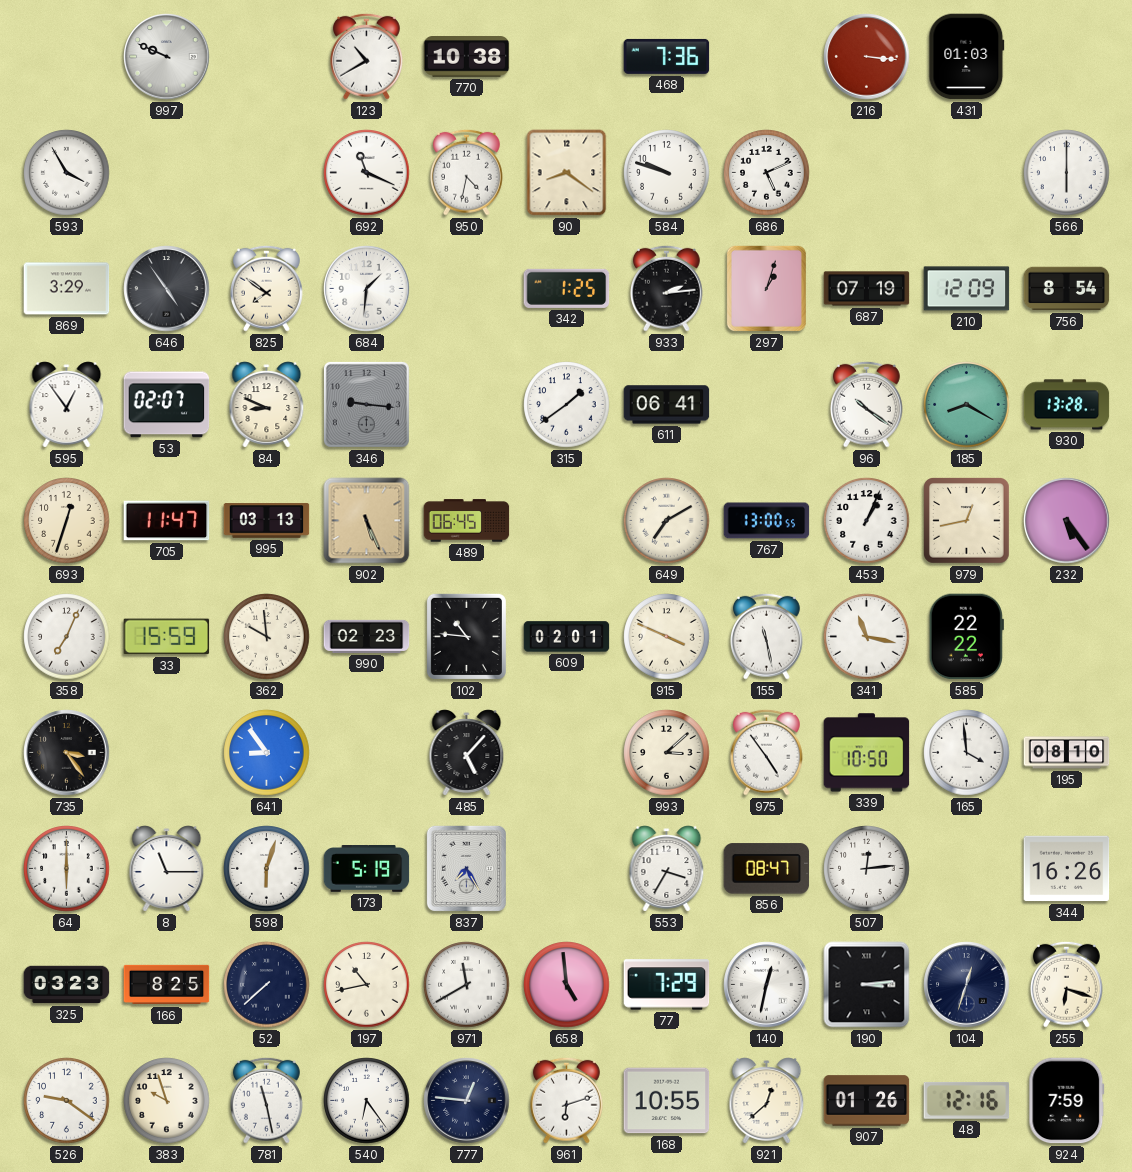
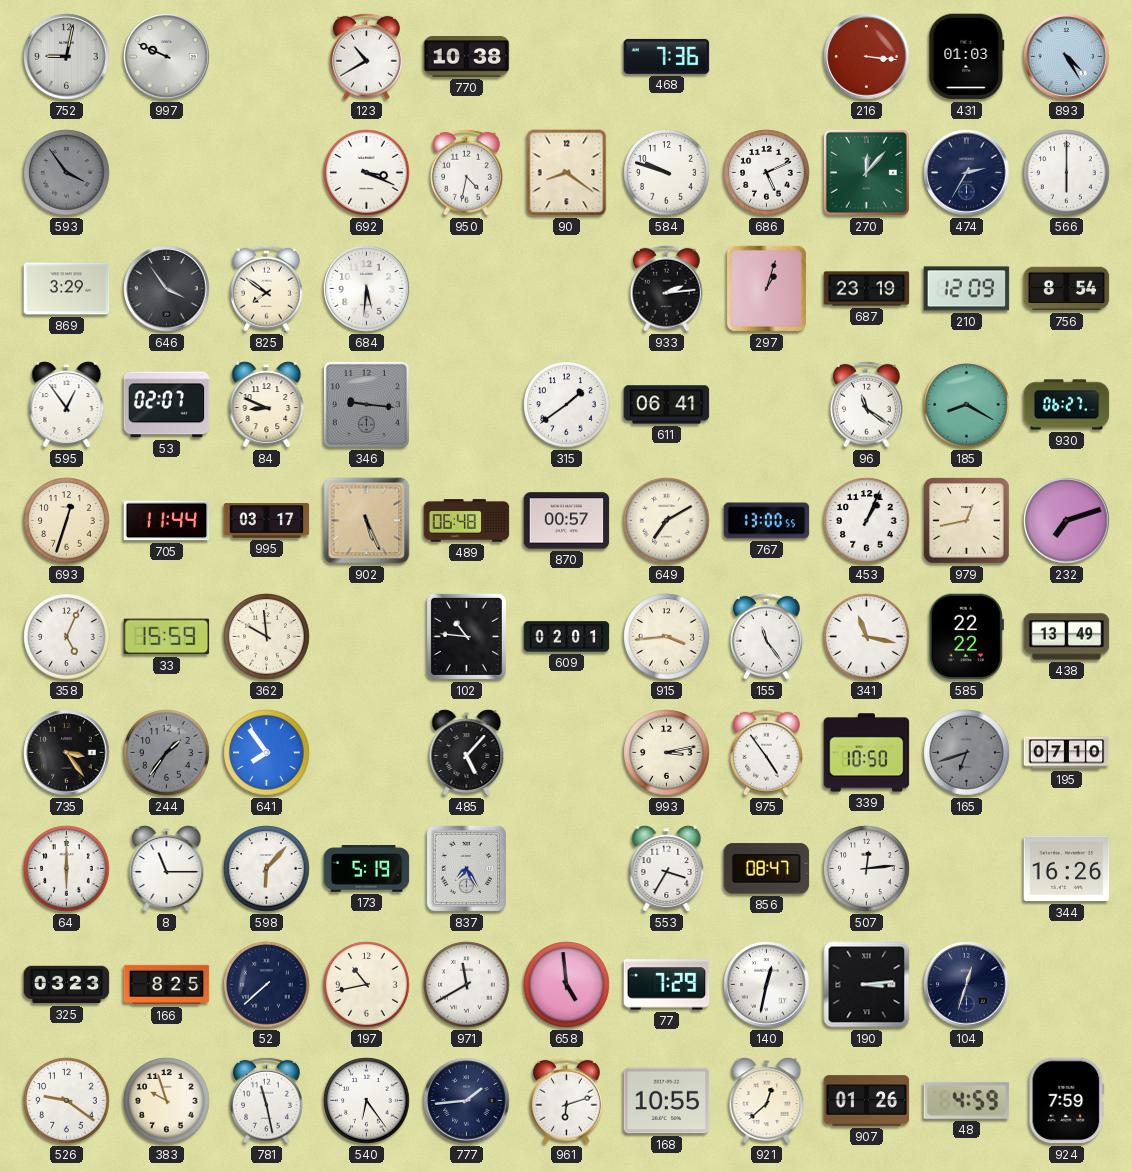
752: none -> 9:02
893: none -> 4:25
593: 3:55 -> 3:54
593 dial: white -> grey
692: 11:19 -> 3:19
270: none -> 12:07
474: none -> 2:35
646: 4:54 -> 3:54
684: 1:31 -> 5:31
342: 1:25 -> none
687: 07:19 -> 23:19
96: 10:21 -> 11:21
930: 13:28 -> 06:27
705: 11:47 -> 11:44
995: 03:13 -> 03:17
489: 06:45 -> 06:48
870: none -> 00:57
232: 5:24 -> 7:12
358: 7:04 -> 5:04
990: 02:23 -> none
915: 3:49 -> 3:44
155: 11:28 -> 11:24
438: none -> 13:49
244: none -> 1:36
641: 8:54 -> 7:54
993: 3:08 -> 3:13
165: 3:59 -> 6:42
165 dial: white -> grey
195: 08:10 -> 07:10
598: 6:03 -> 6:07
255: 6:18 -> none
777: 12:46 -> 1:44
48: 12:16 -> 4:59
